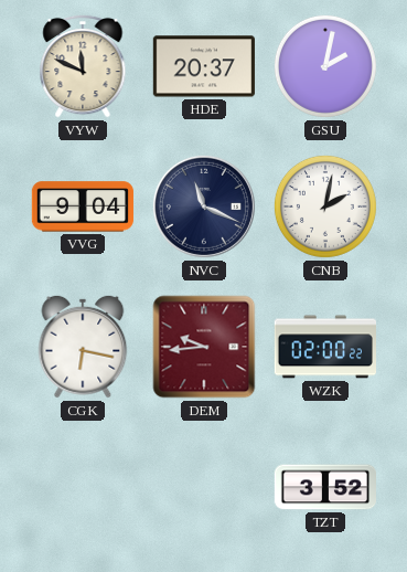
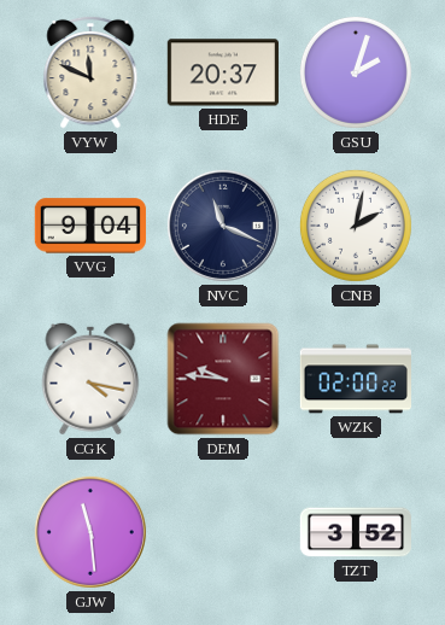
GSU: 2:02 -> 2:03
CGK: 6:17 -> 4:17
DEM: 9:44 -> 9:46
GJW: none -> 11:29
